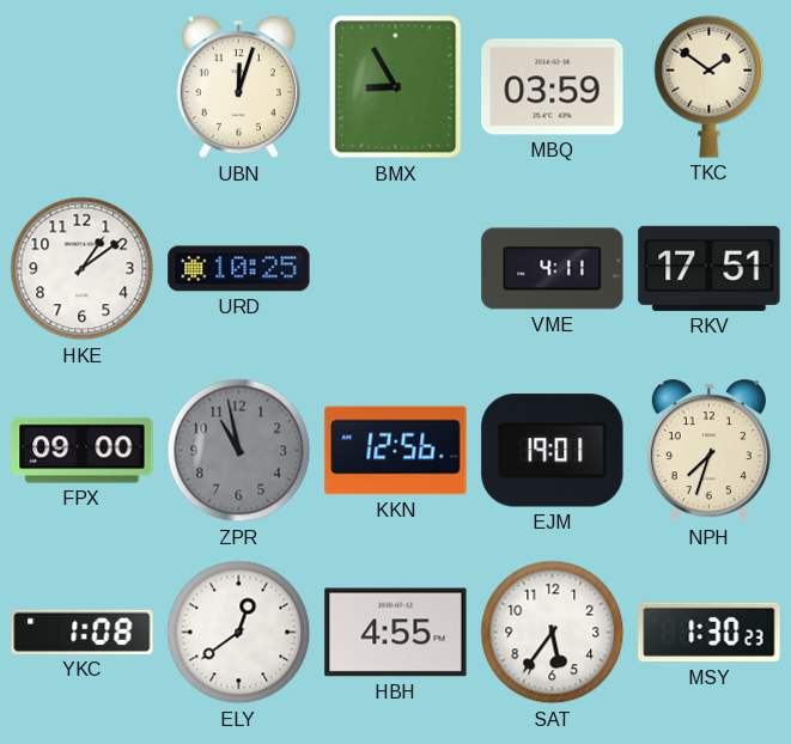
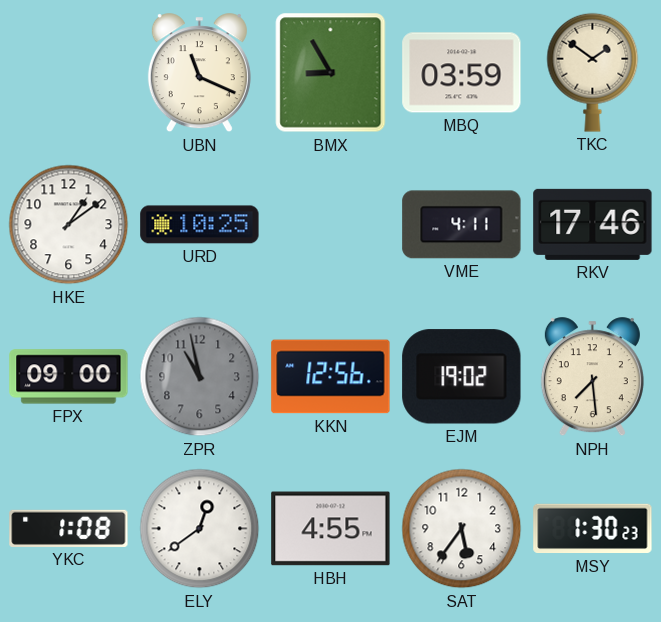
UBN: 12:03 -> 11:19
RKV: 17:51 -> 17:46
EJM: 19:01 -> 19:02
NPH: 7:33 -> 7:29
